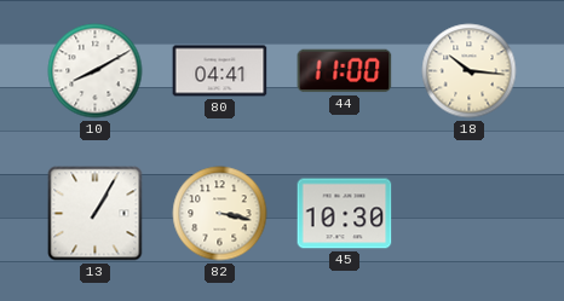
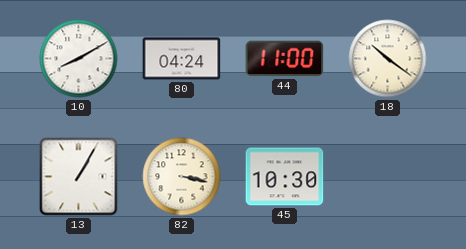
80: 04:41 -> 04:24
18: 10:16 -> 10:21
